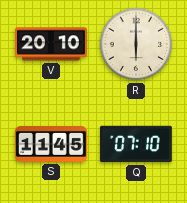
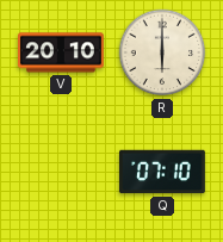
S: 11:45 -> none
